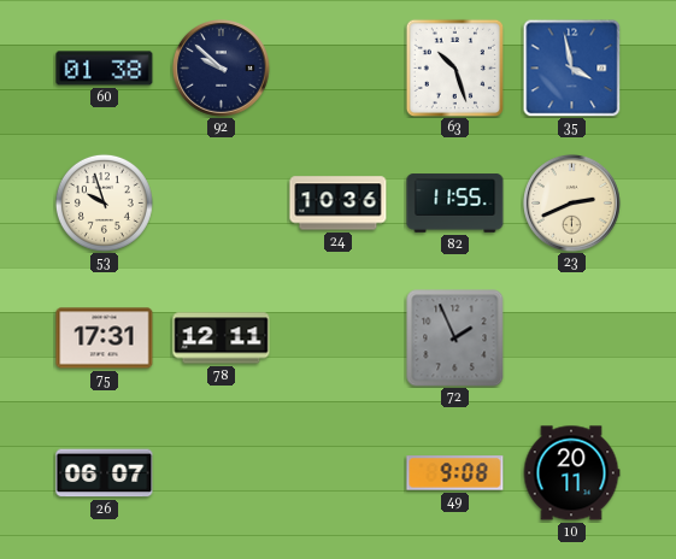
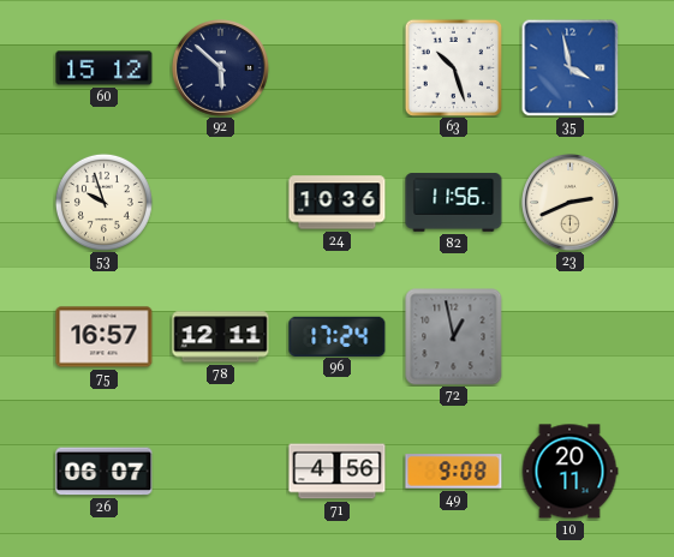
60: 01:38 -> 15:12
92: 9:52 -> 5:52
82: 11:55 -> 11:56
75: 17:31 -> 16:57
96: none -> 17:24
72: 1:56 -> 12:58
71: none -> 4:56
